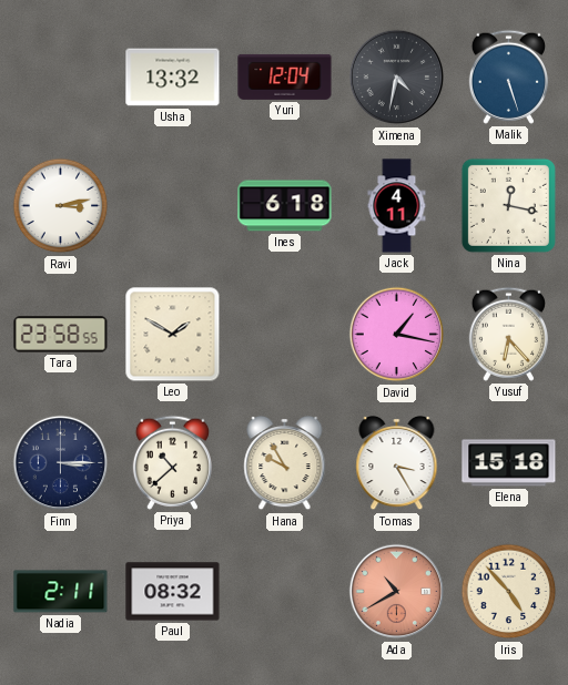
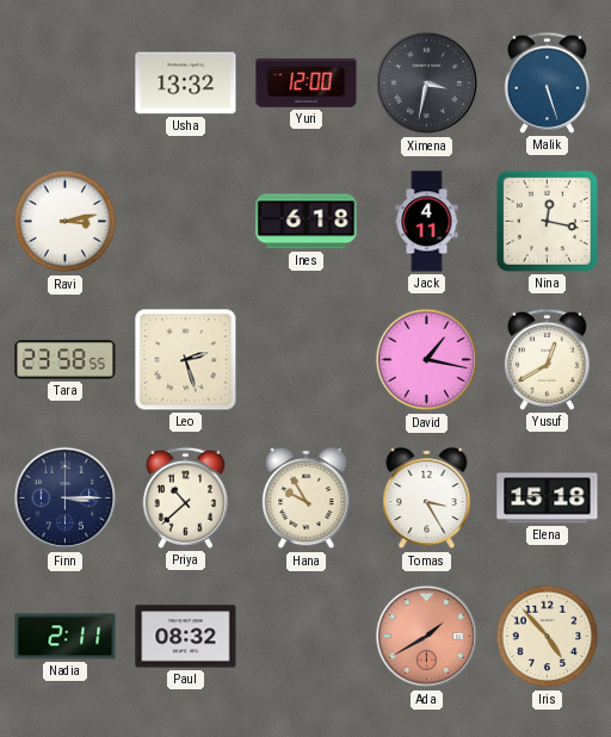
Yuri: 12:04 -> 12:00
Ximena: 4:32 -> 3:32
Leo: 1:50 -> 2:27
Yusuf: 6:23 -> 12:40
Ada: 10:40 -> 1:40
